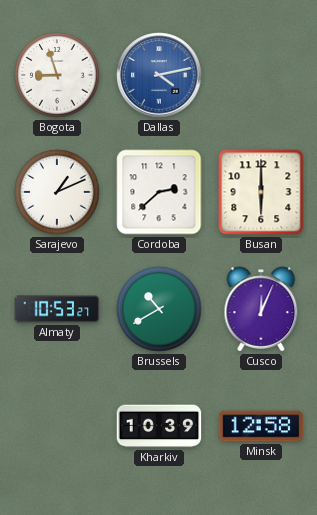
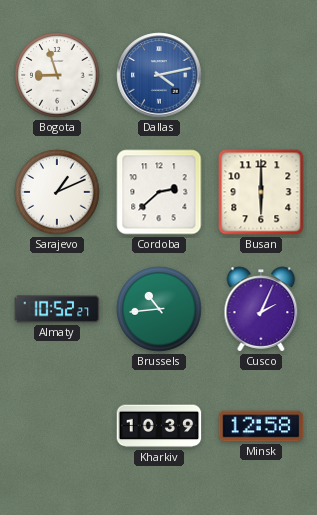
Almaty: 10:53 -> 10:52
Brussels: 10:40 -> 10:44
Cusco: 12:04 -> 2:04
